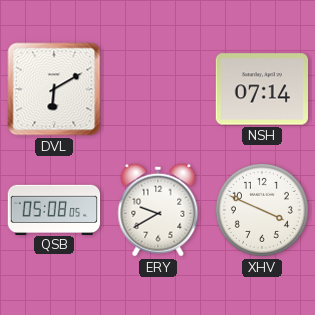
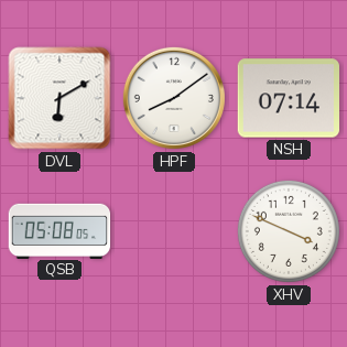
HPF: none -> 8:09
ERY: 9:40 -> none
